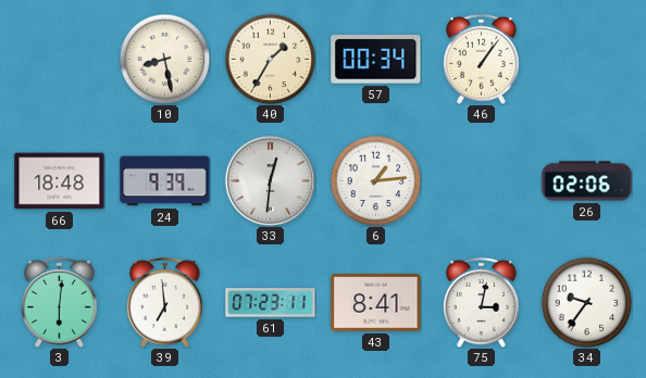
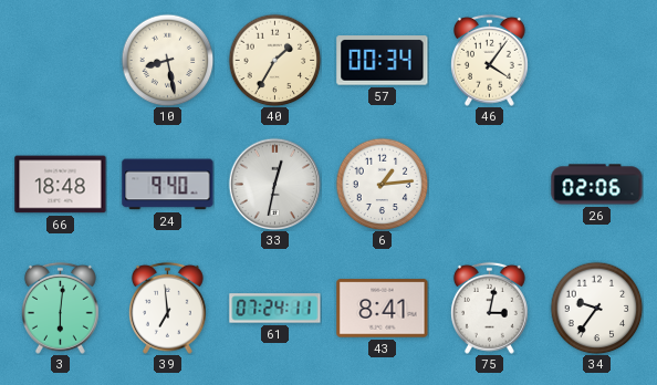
46: 1:06 -> 4:06
24: 9:39 -> 9:40
33: 12:31 -> 12:32
61: 07:23 -> 07:24
